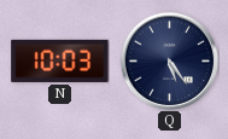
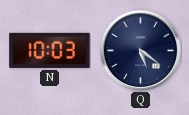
Q: 5:24 -> 5:21
